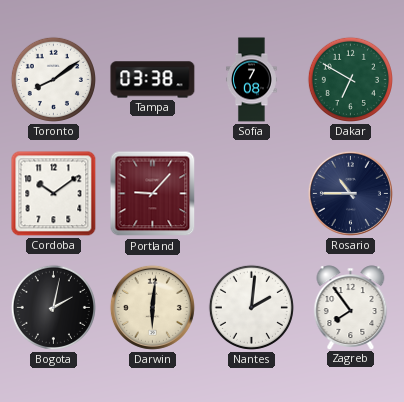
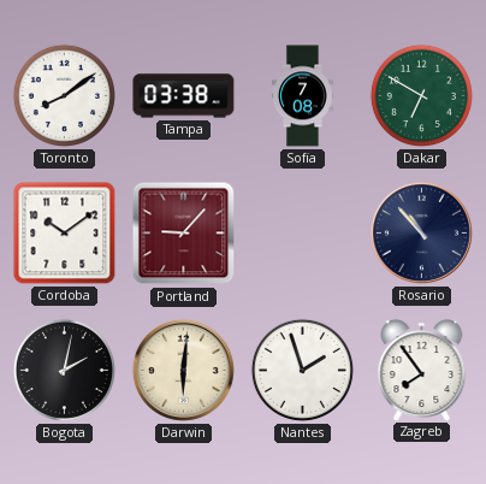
Rosario: 10:45 -> 10:53
Nantes: 2:01 -> 1:57
